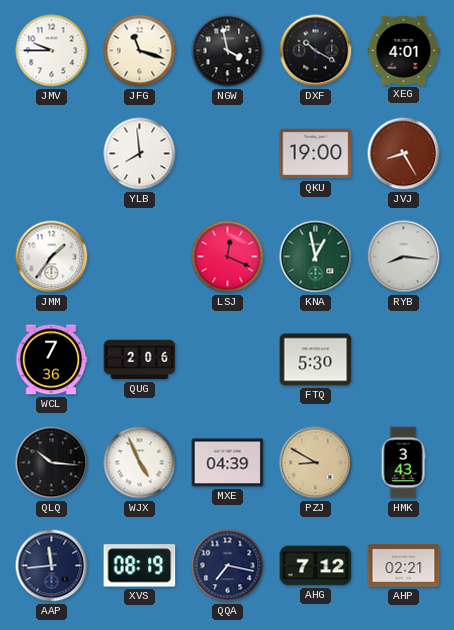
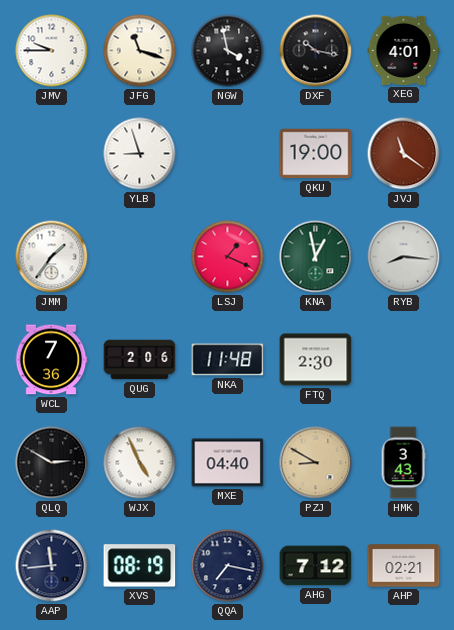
DXF: 10:20 -> 10:17
YLB: 7:59 -> 8:57
JVJ: 8:25 -> 11:21
LSJ: 12:19 -> 1:19
NKA: none -> 11:48
FTQ: 5:30 -> 2:30
QLQ: 10:16 -> 2:50
MXE: 04:39 -> 04:40
